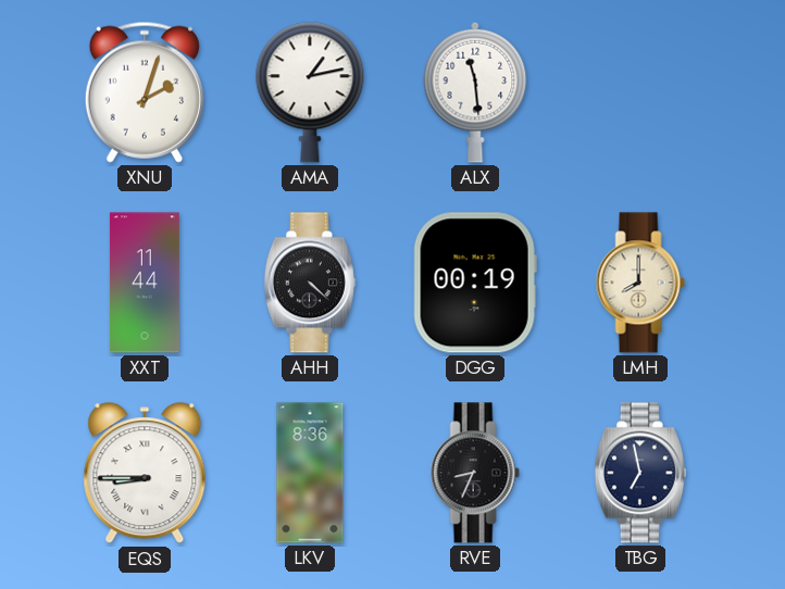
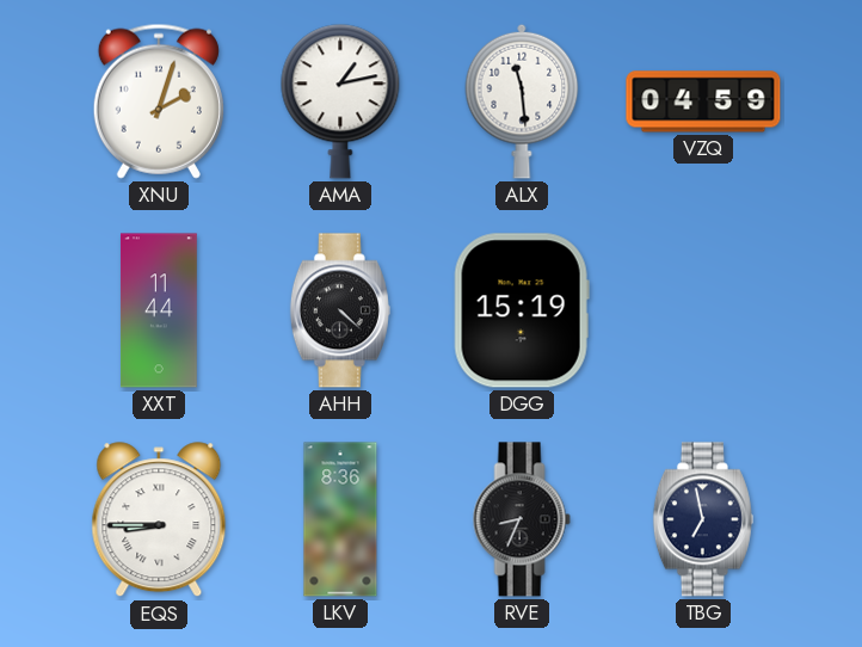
VZQ: none -> 04:59
DGG: 00:19 -> 15:19
LMH: 8:00 -> none
